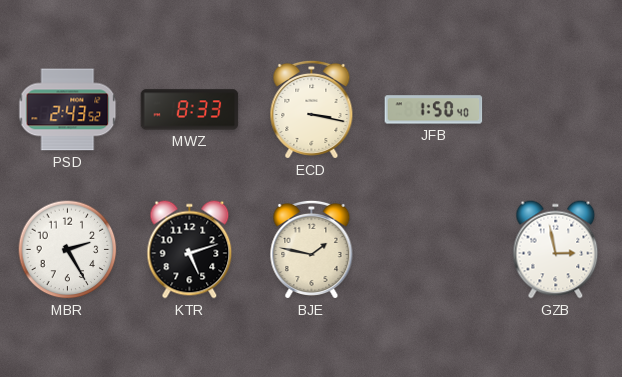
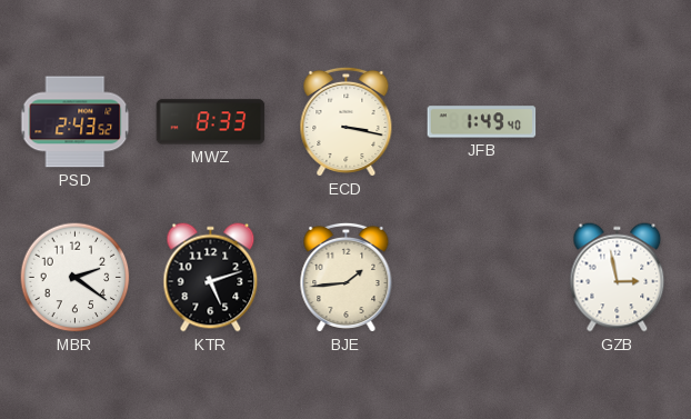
JFB: 1:50 -> 1:49
MBR: 2:25 -> 2:21
BJE: 1:47 -> 1:44
